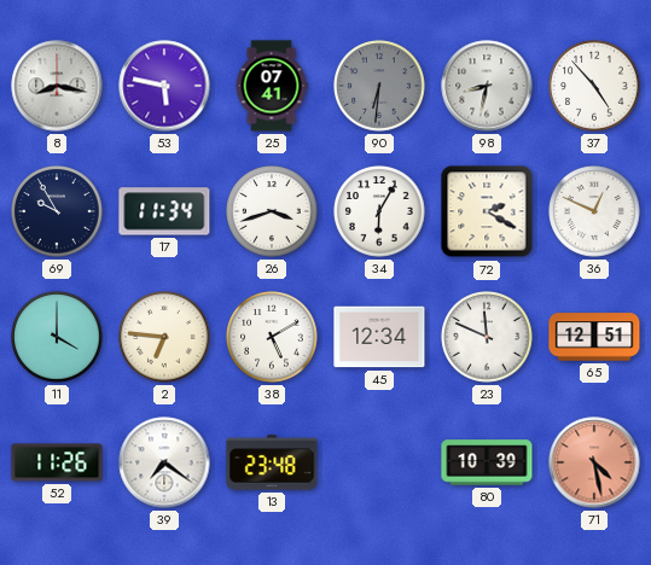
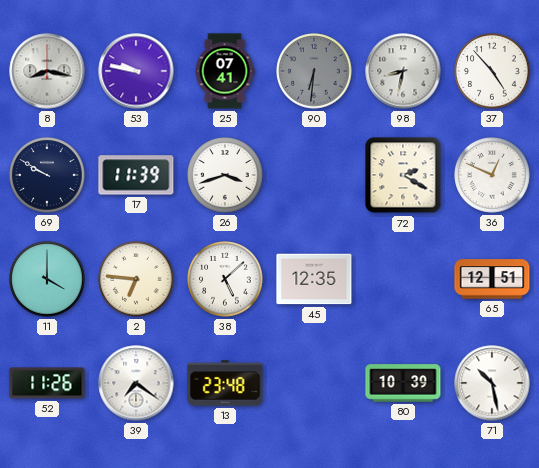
53: 5:47 -> 9:47
69: 9:55 -> 9:50
17: 11:34 -> 11:39
34: 6:05 -> none
38: 5:10 -> 5:08
45: 12:34 -> 12:35
23: 11:49 -> none
71: 4:28 -> 10:28
71 dial: salmon -> white
